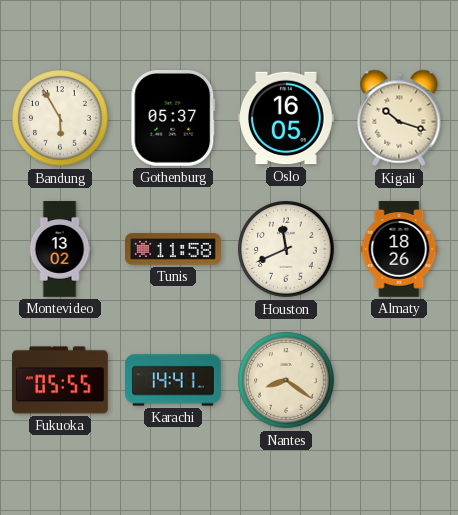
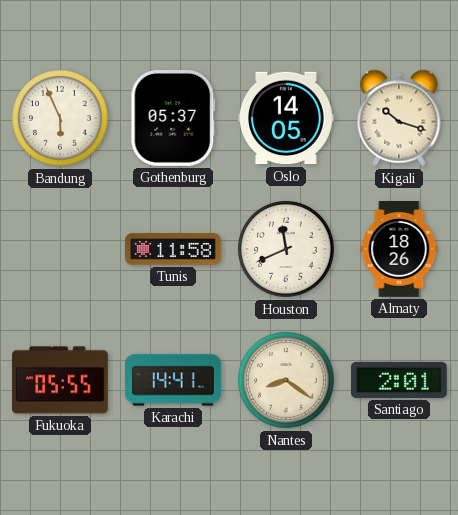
Bandung: 5:55 -> 5:56
Oslo: 16:05 -> 14:05
Montevideo: 13:02 -> none
Santiago: none -> 2:01
